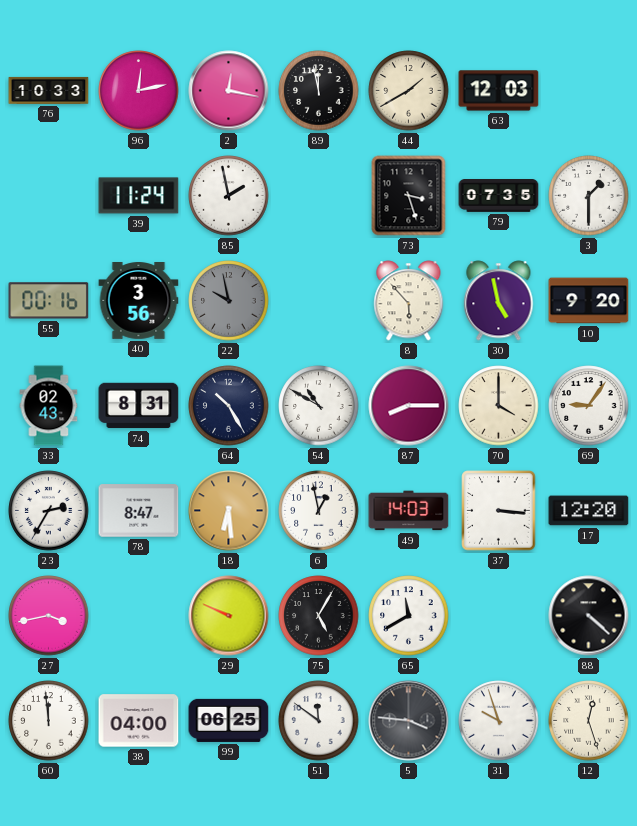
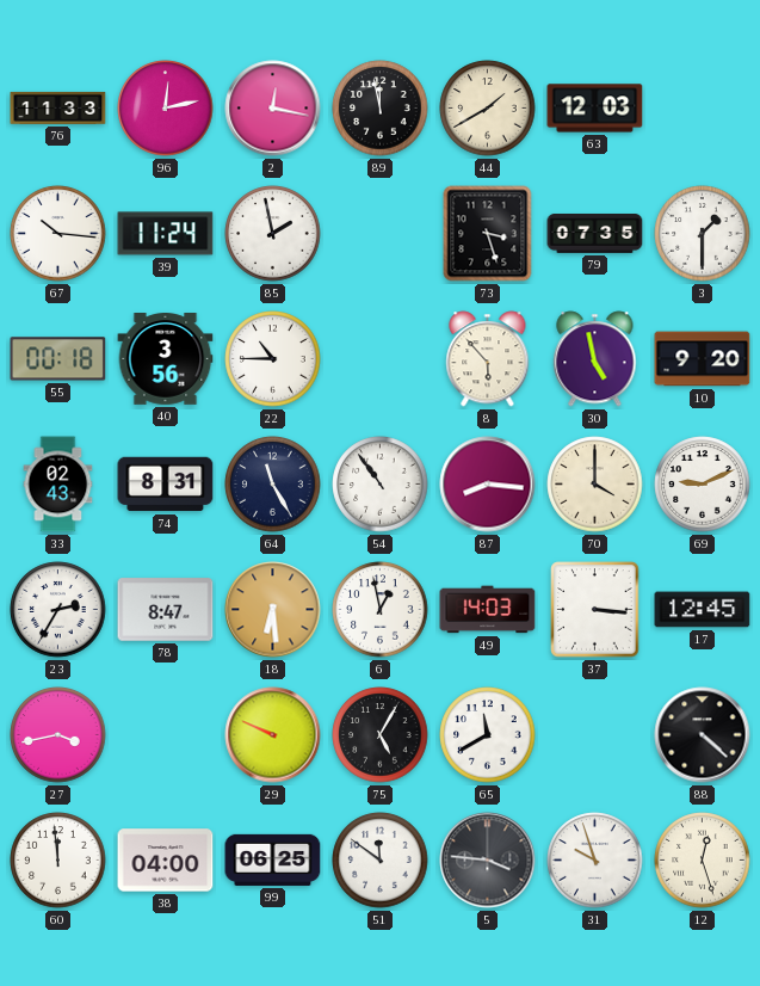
76: 10:33 -> 11:33
67: none -> 10:16
55: 00:16 -> 00:18
22: 9:58 -> 10:45
22 dial: grey -> white
64: 10:25 -> 11:25
54: 10:50 -> 10:54
87: 8:15 -> 8:16
69: 9:06 -> 9:11
17: 12:20 -> 12:45
